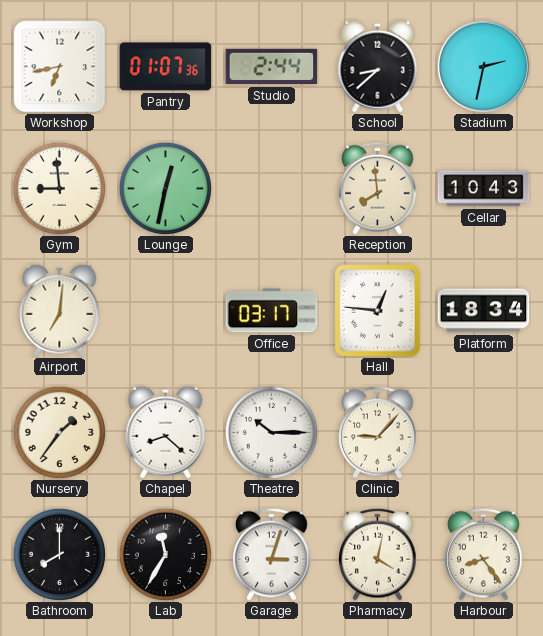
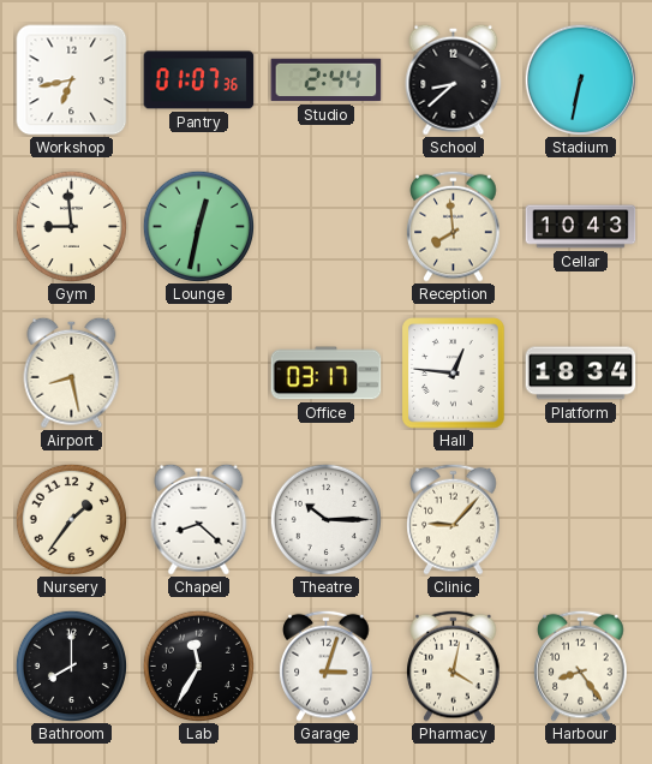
Stadium: 2:32 -> 6:32
Airport: 7:01 -> 8:28
